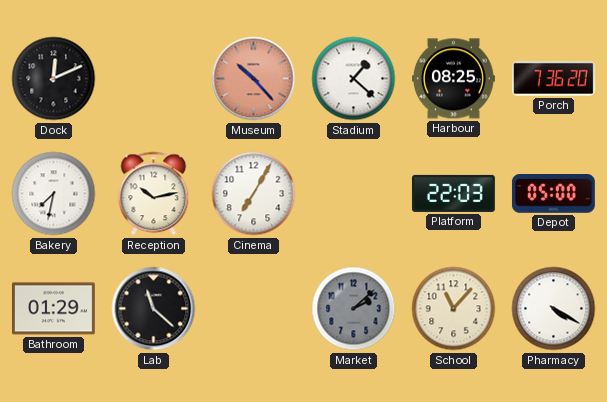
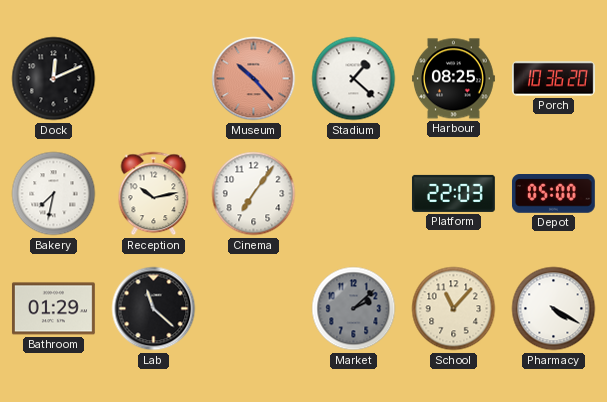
Porch: 7:36 -> 10:36
Cinema: 7:05 -> 7:06
